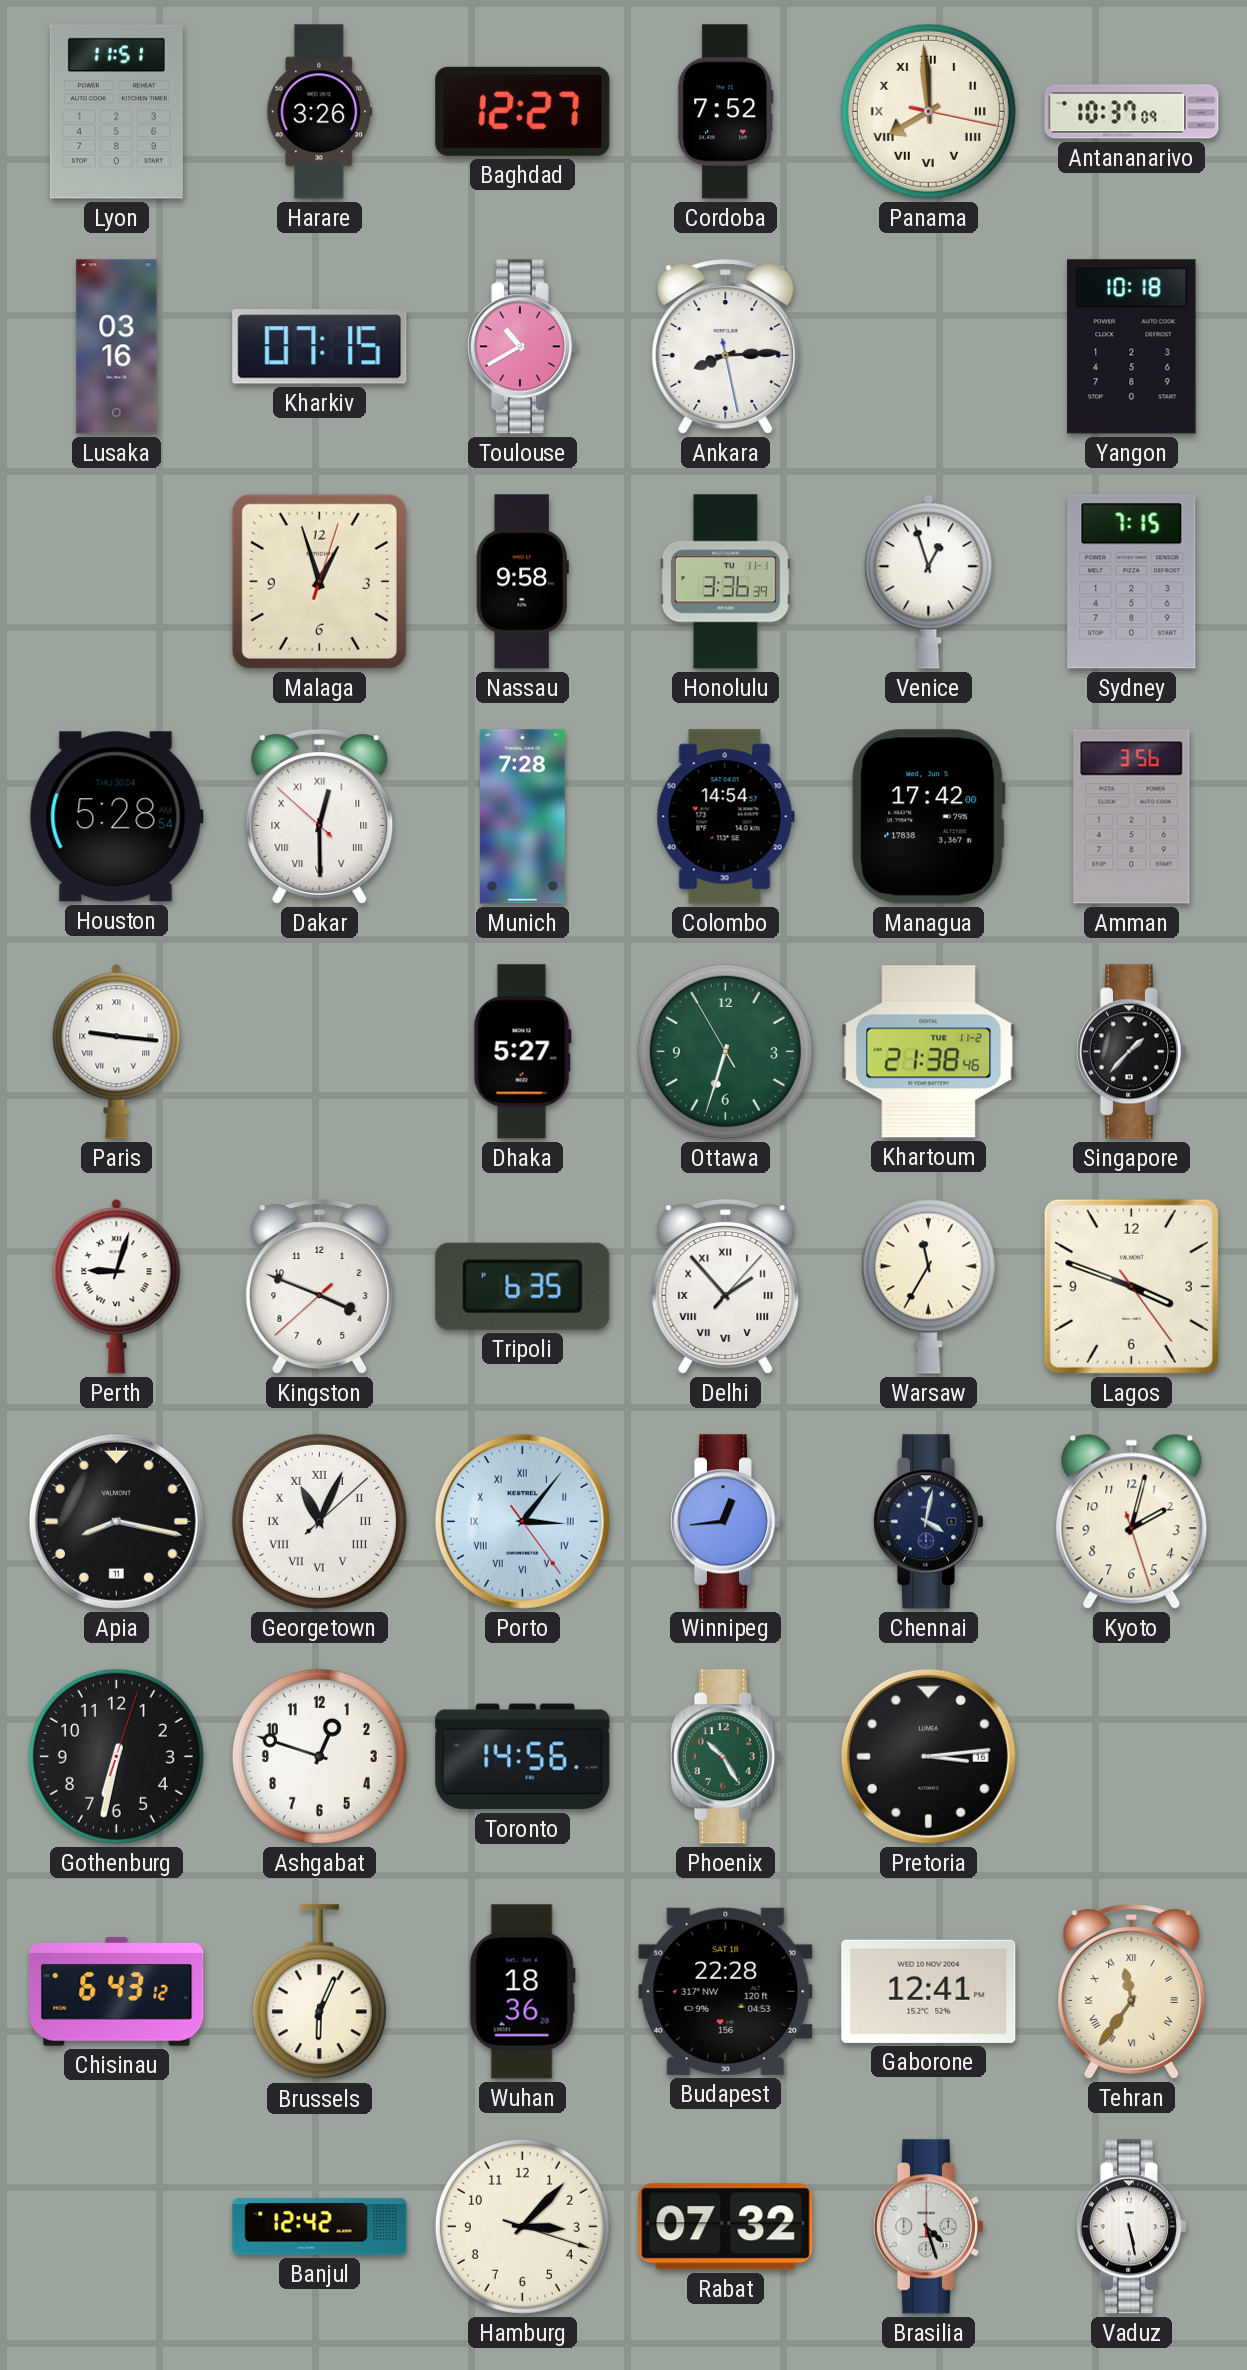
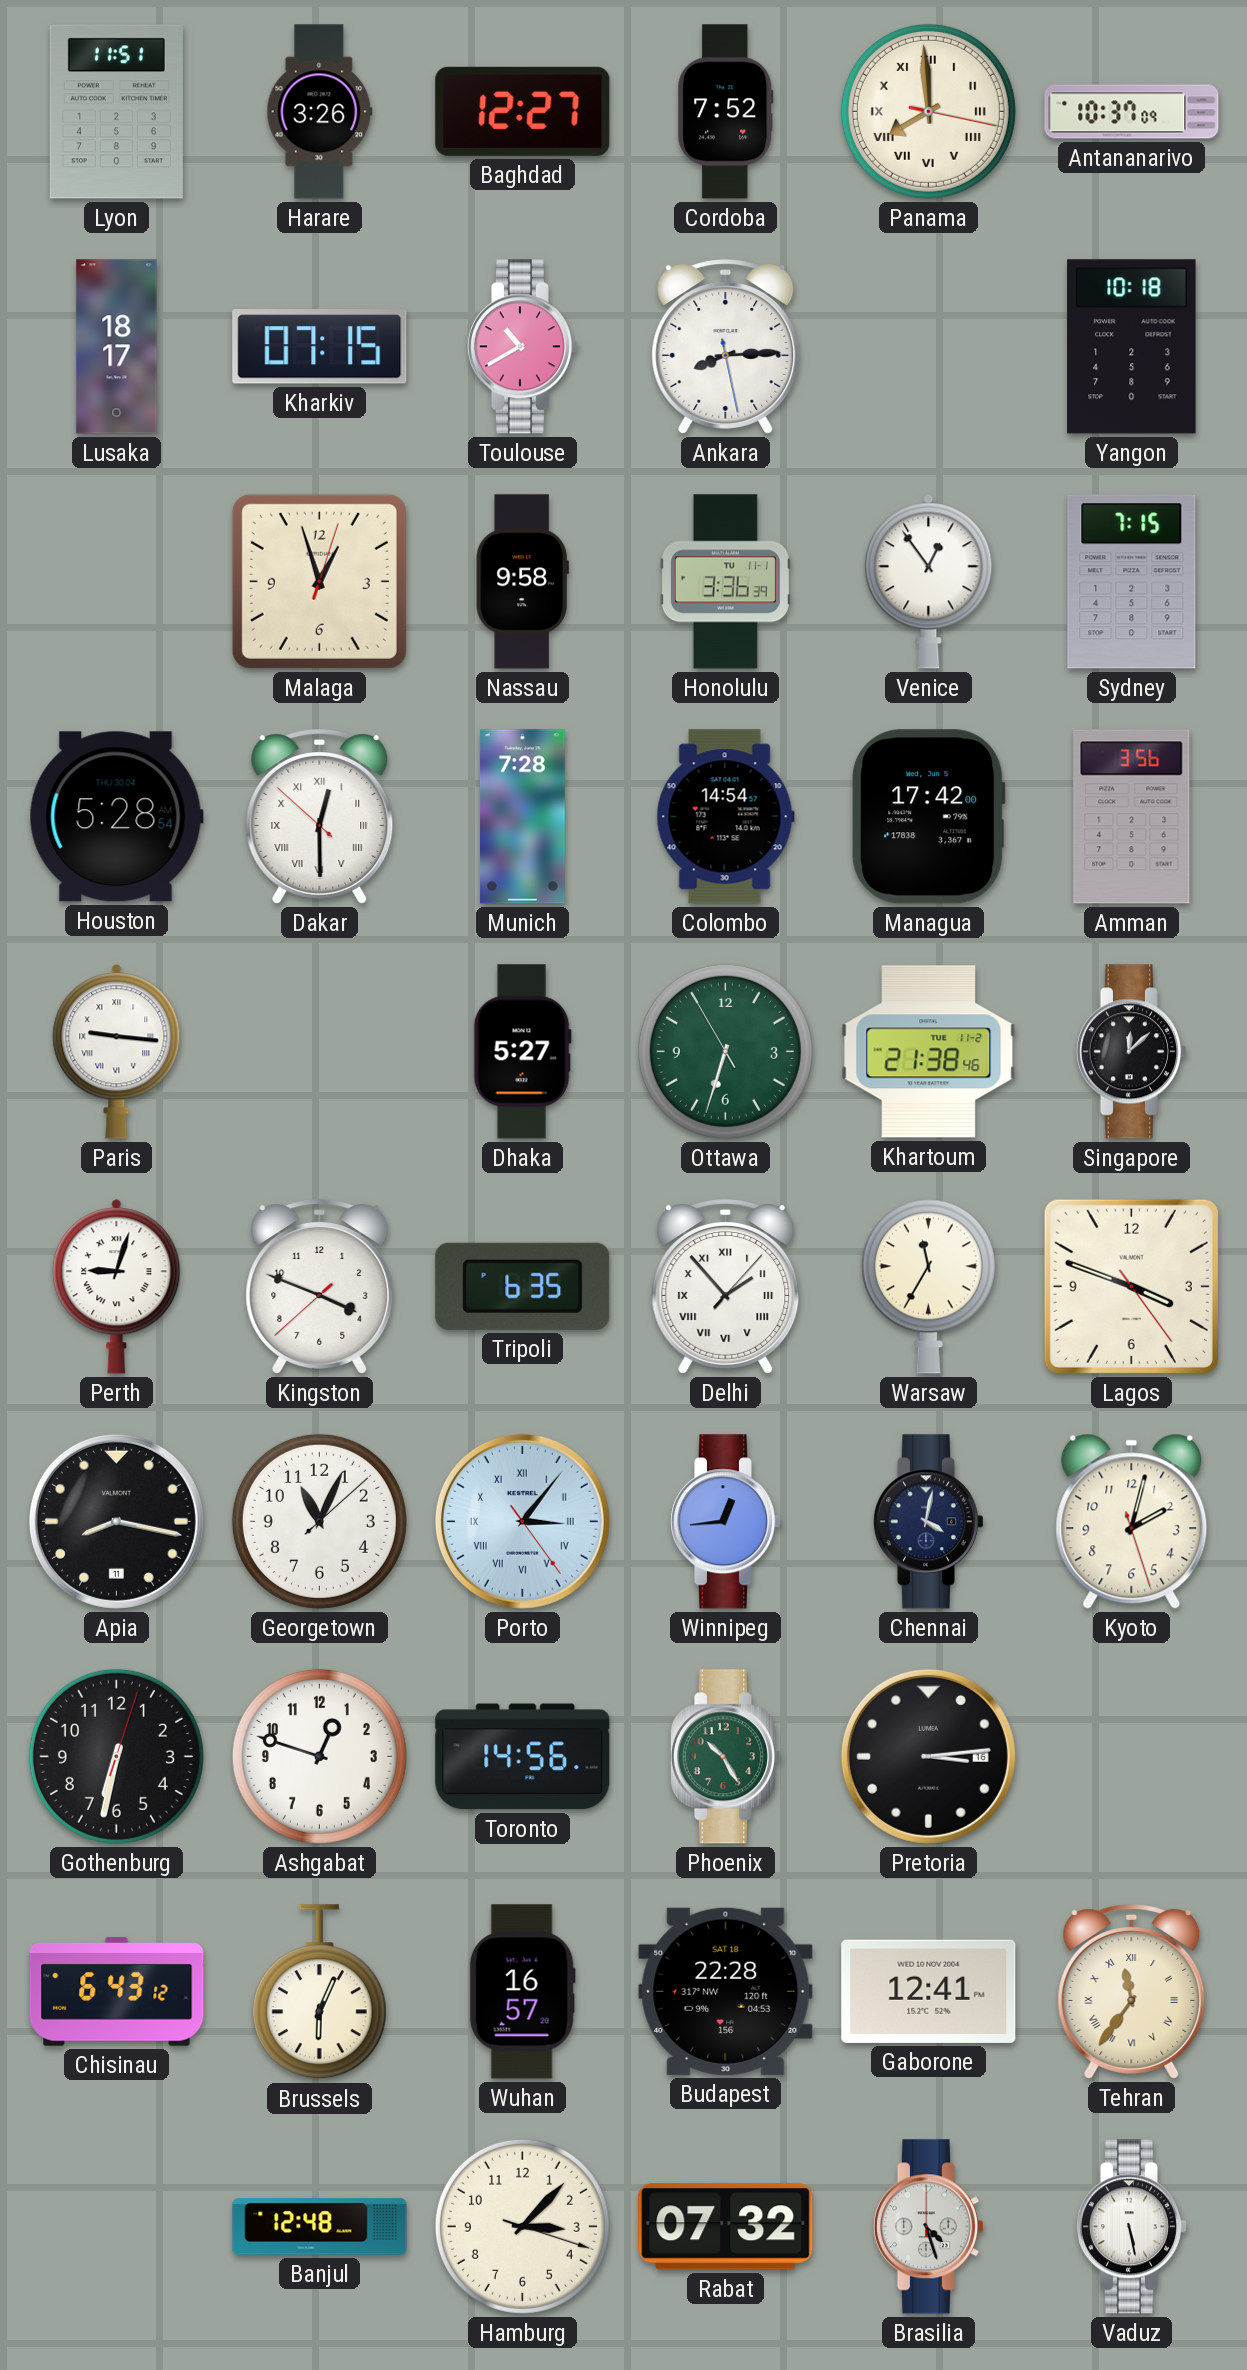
Lusaka: 03:16 -> 18:17
Venice: 12:57 -> 12:54
Singapore: 1:37 -> 12:08
Georgetown numerals: Roman -> Arabic
Wuhan: 18:36 -> 16:57
Banjul: 12:42 -> 12:48
